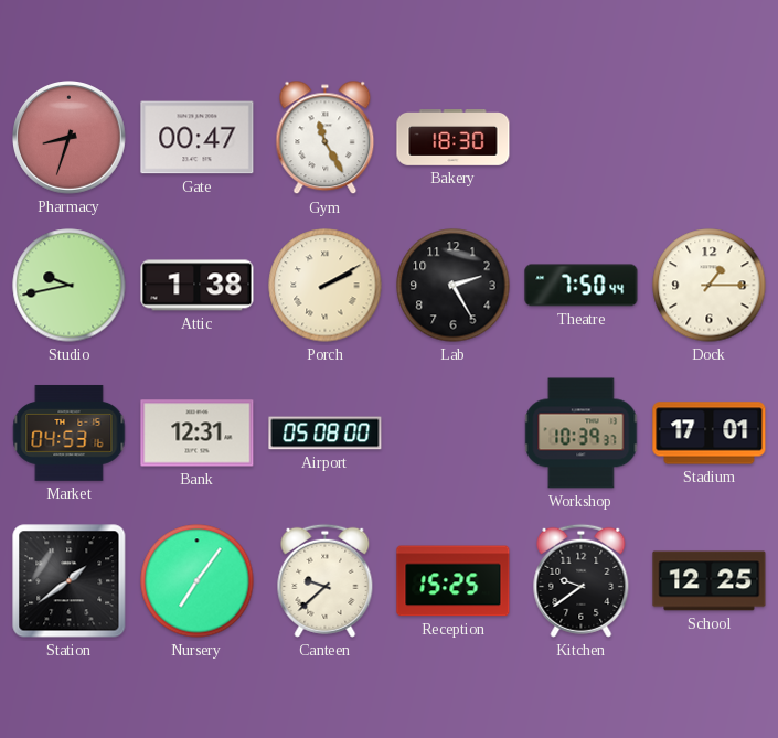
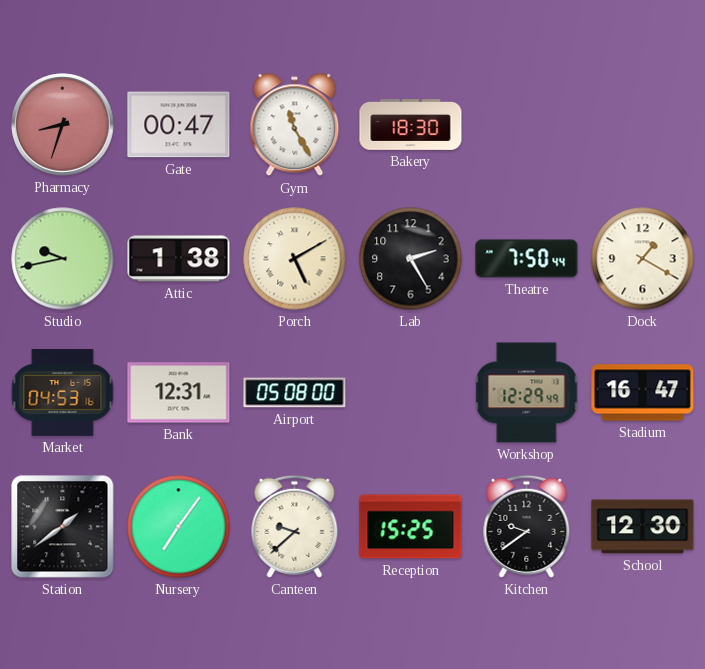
Porch: 2:10 -> 5:10
Dock: 1:15 -> 1:20
Workshop: 10:39 -> 12:29
Stadium: 17:01 -> 16:47
School: 12:25 -> 12:30
